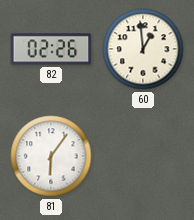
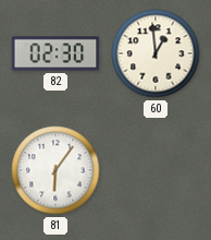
82: 02:26 -> 02:30
